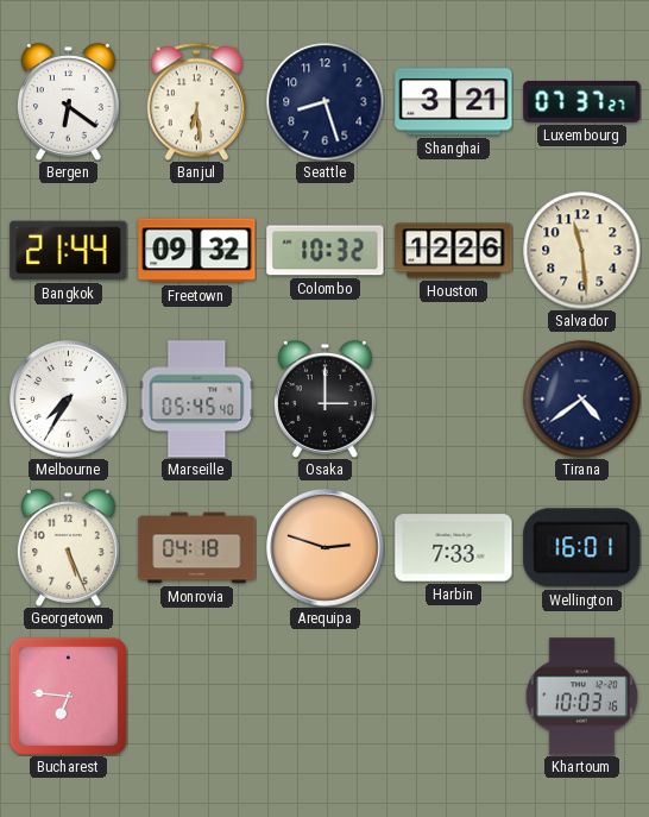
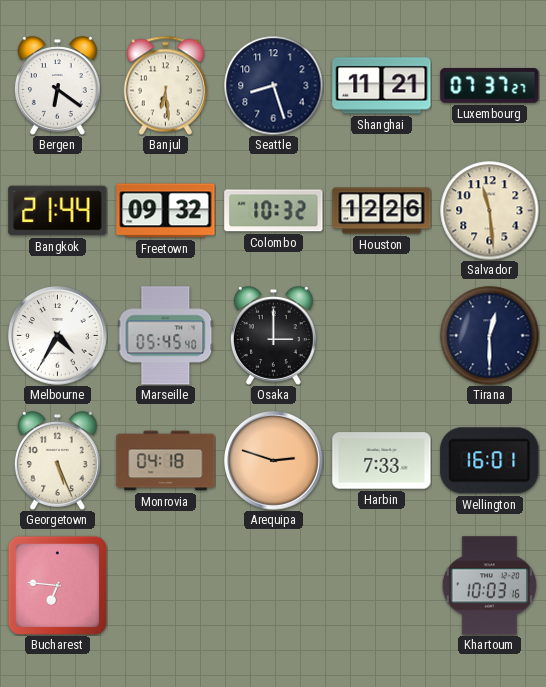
Shanghai: 3:21 -> 11:21
Melbourne: 7:35 -> 4:35
Tirana: 4:39 -> 12:30
